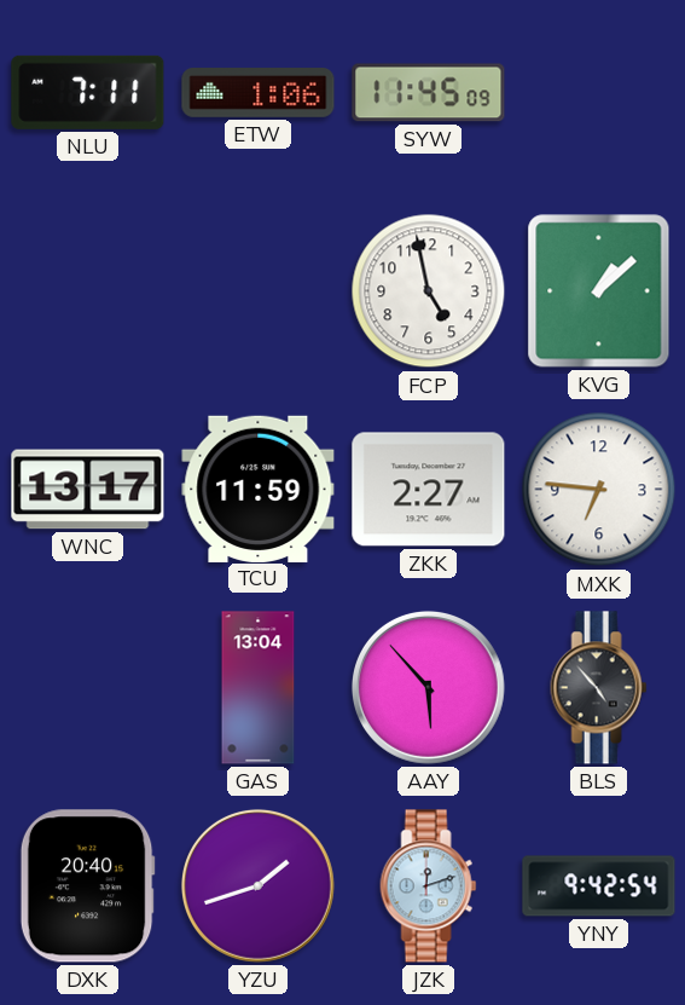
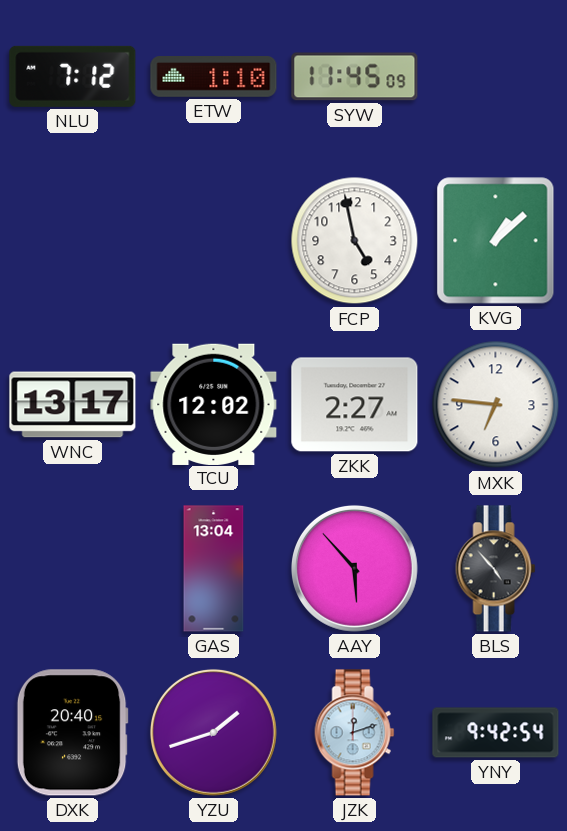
NLU: 7:11 -> 7:12
ETW: 1:06 -> 1:10
TCU: 11:59 -> 12:02
